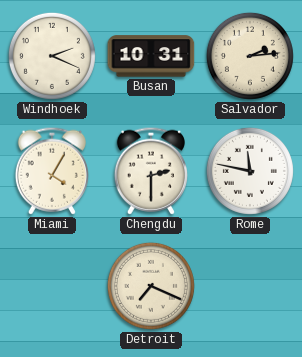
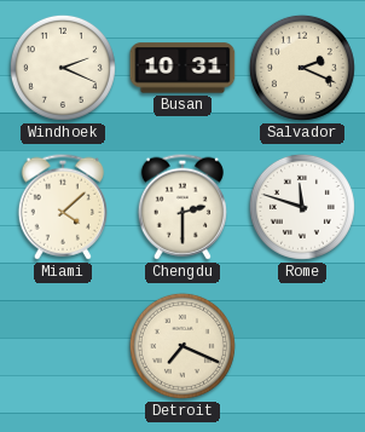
Salvador: 2:14 -> 2:19
Miami: 4:05 -> 4:08
Rome: 11:47 -> 11:48
